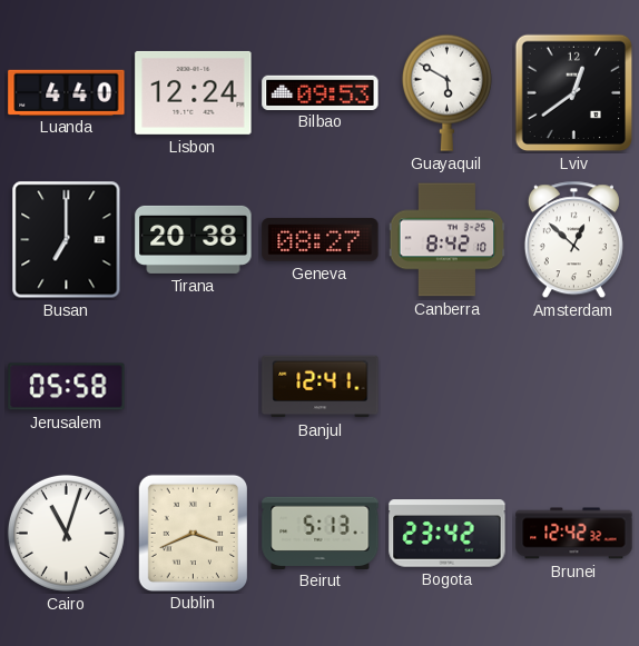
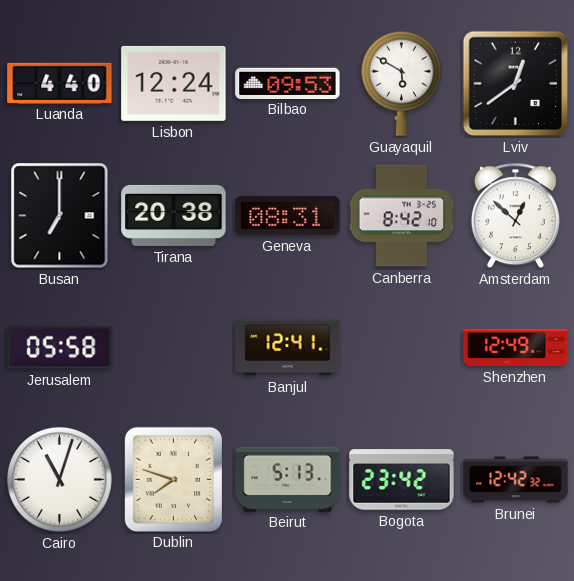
Geneva: 08:27 -> 08:31
Shenzhen: none -> 12:49
Dublin: 3:41 -> 7:48
